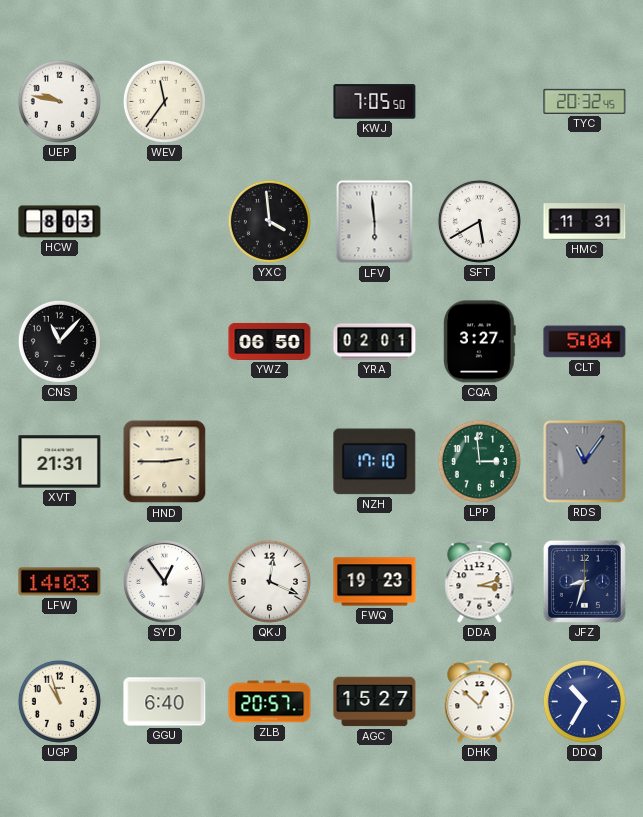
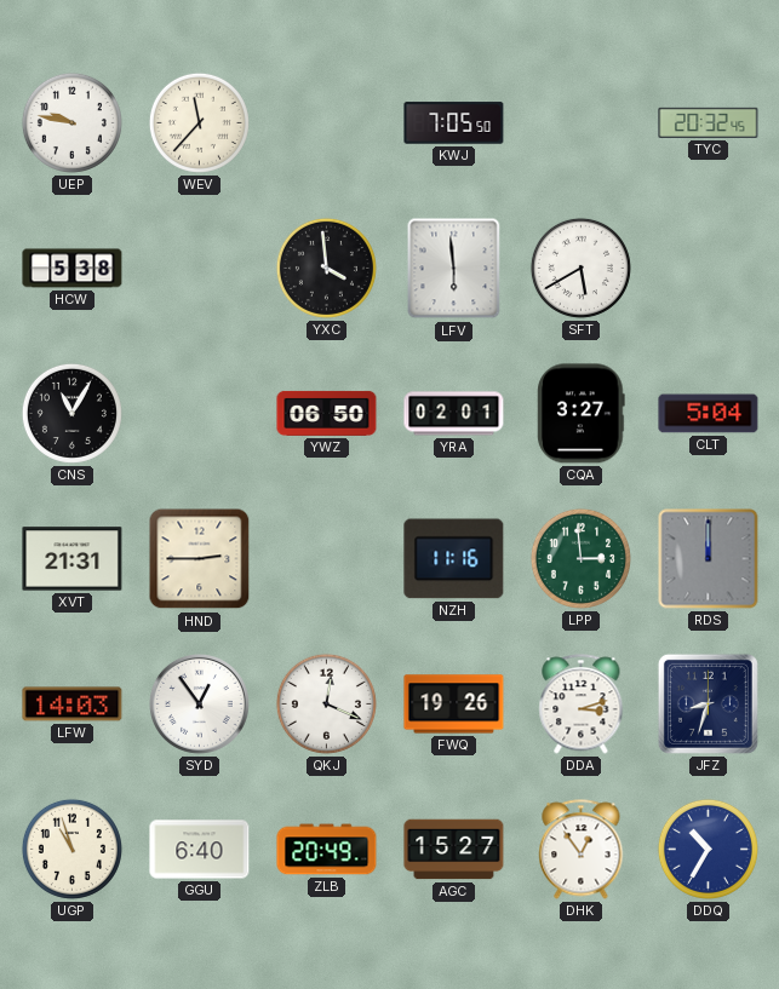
WEV: 11:36 -> 11:37
HCW: 8:03 -> 5:38
HMC: 11:31 -> none
CNS: 11:07 -> 11:05
NZH: 17:10 -> 11:16
RDS: 11:06 -> 12:00
FWQ: 19:23 -> 19:26
ZLB: 20:57 -> 20:49
DHK: 12:52 -> 12:54
